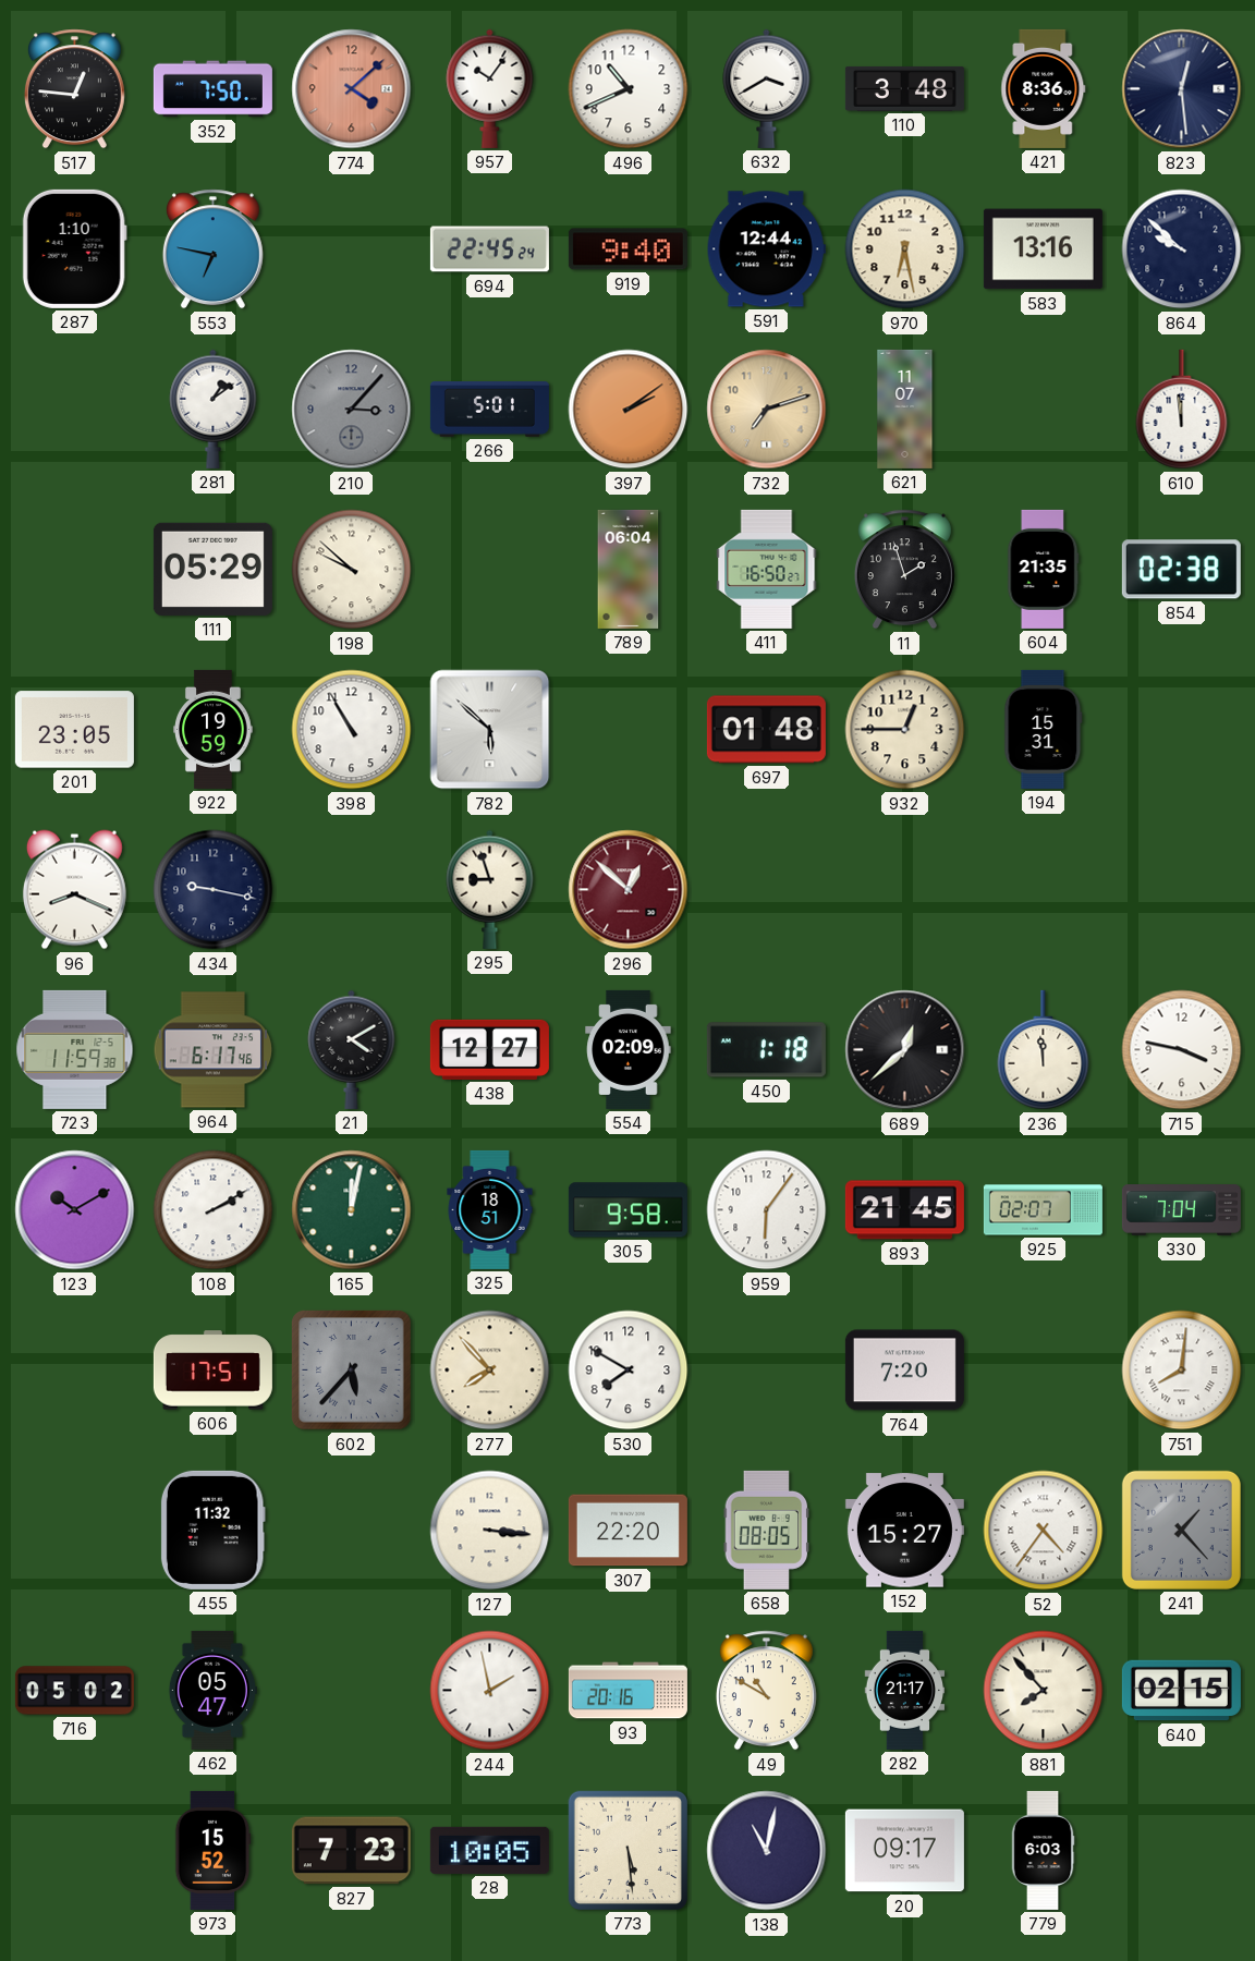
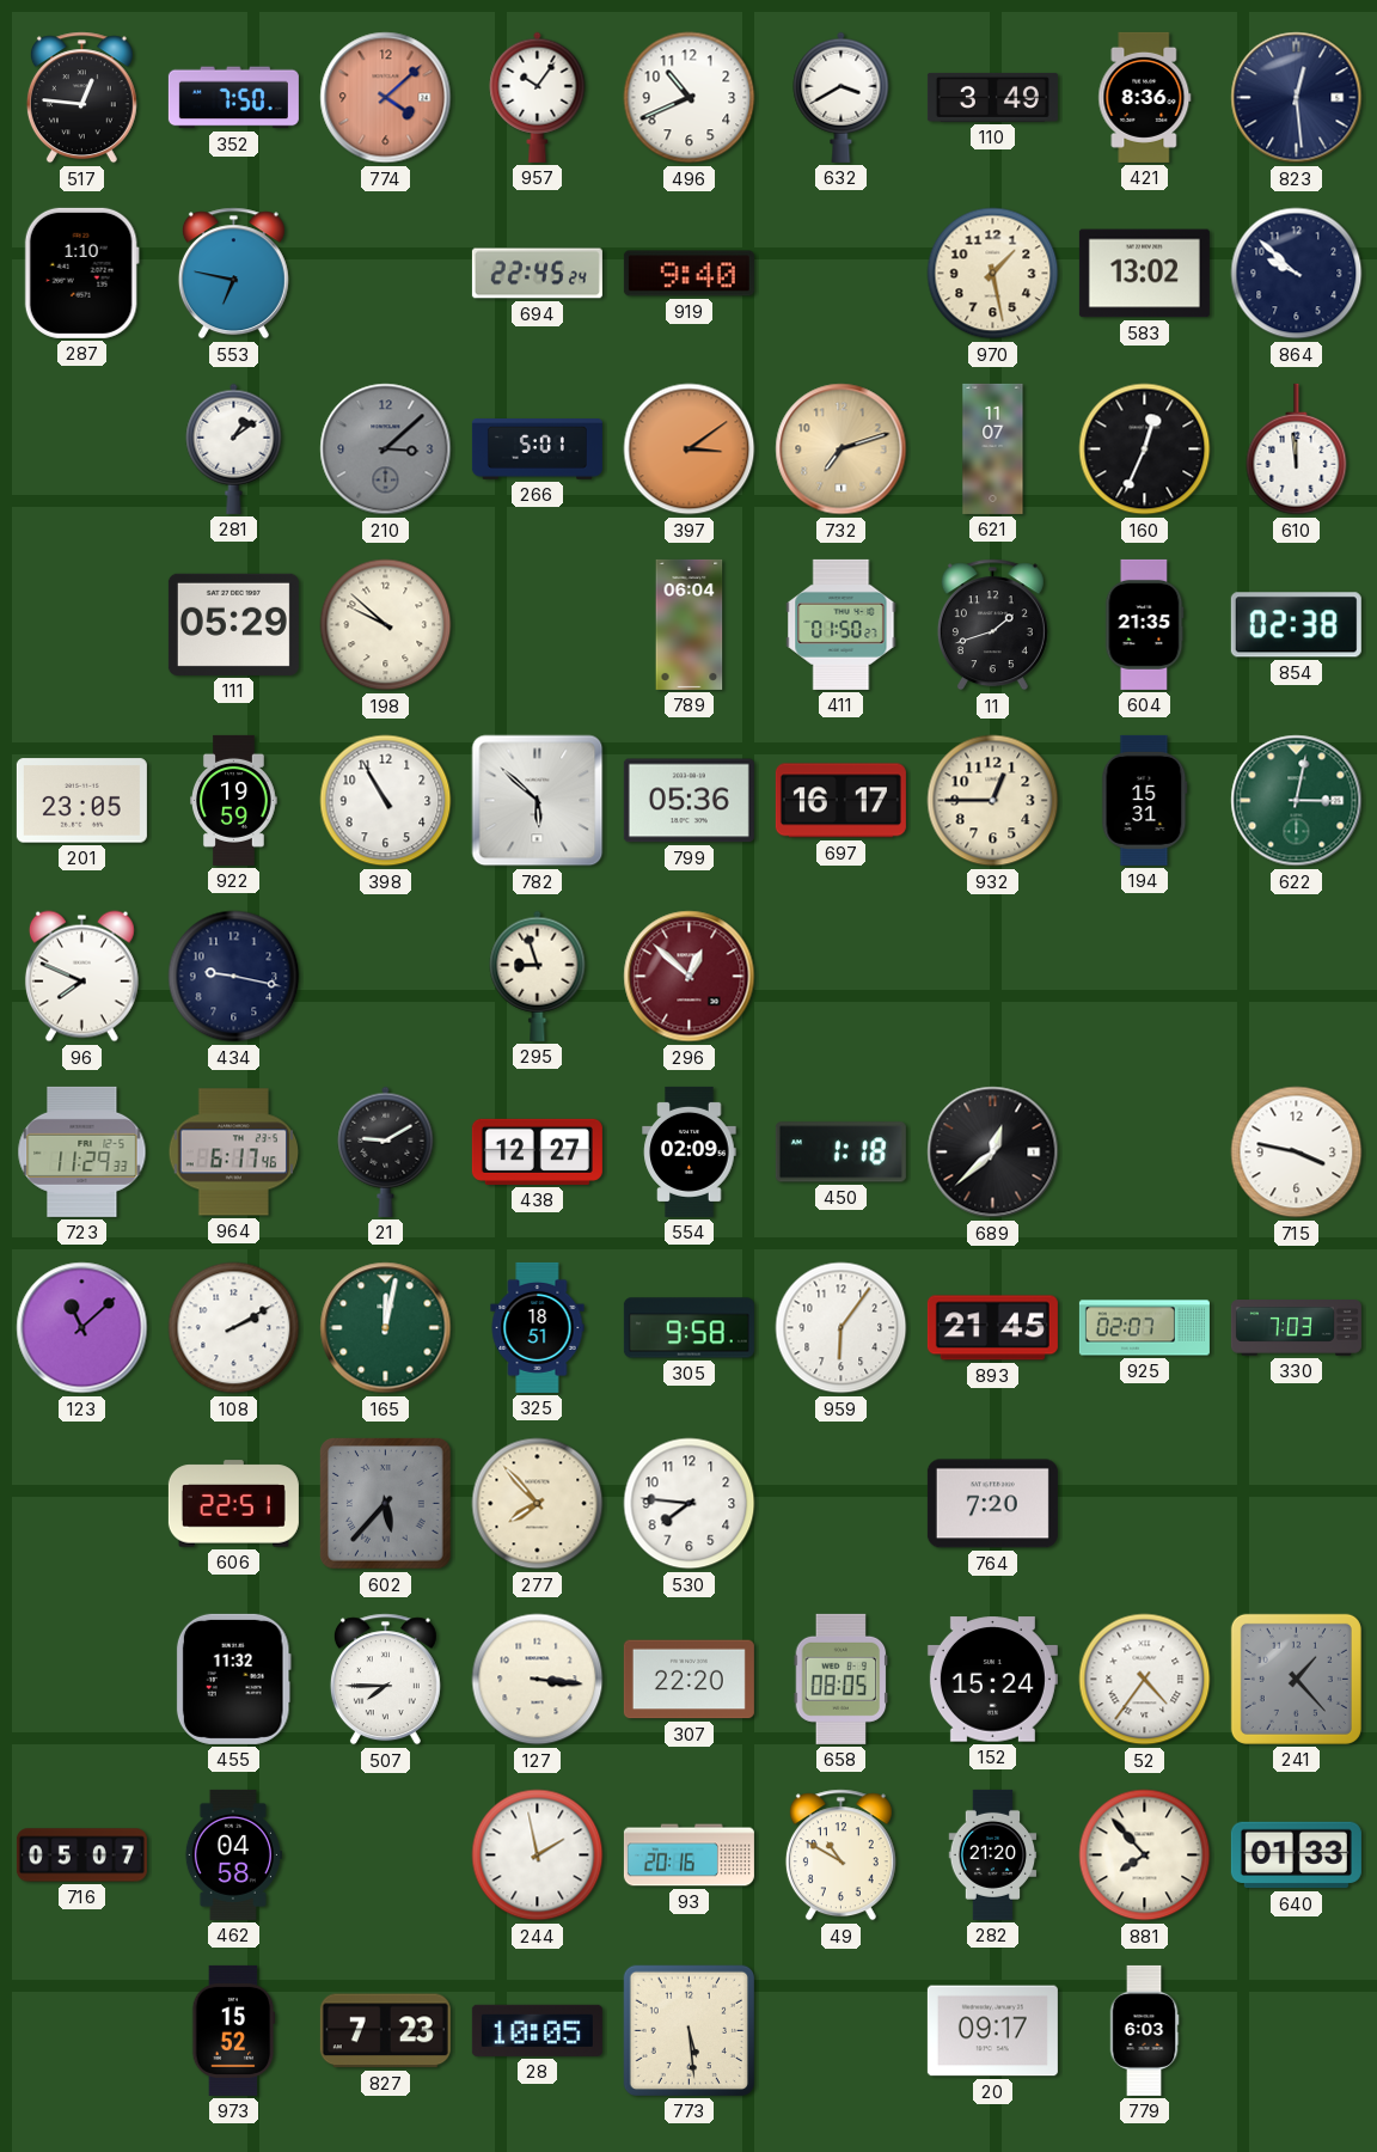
110: 3:48 -> 3:49
591: 12:44 -> none
970: 6:28 -> 1:28
583: 13:16 -> 13:02
210: 3:07 -> 3:08
397: 2:09 -> 3:09
160: none -> 12:34
411: 16:50 -> 01:50
11: 1:57 -> 1:42
799: none -> 05:36
697: 01:48 -> 16:17
622: none -> 3:02
96: 8:19 -> 7:49
723: 11:59 -> 11:29
21: 4:10 -> 9:10
236: 11:59 -> none
123: 10:10 -> 11:08
330: 7:04 -> 7:03
606: 17:51 -> 22:51
530: 7:50 -> 7:46
751: 8:01 -> none
507: none -> 7:45
152: 15:27 -> 15:24
716: 05:02 -> 05:07
462: 05:47 -> 04:58
282: 21:17 -> 21:20
640: 02:15 -> 01:33
138: 11:02 -> none
